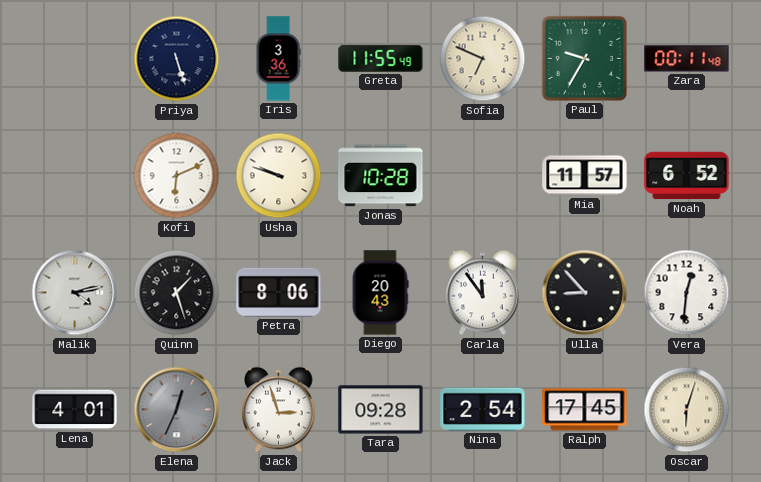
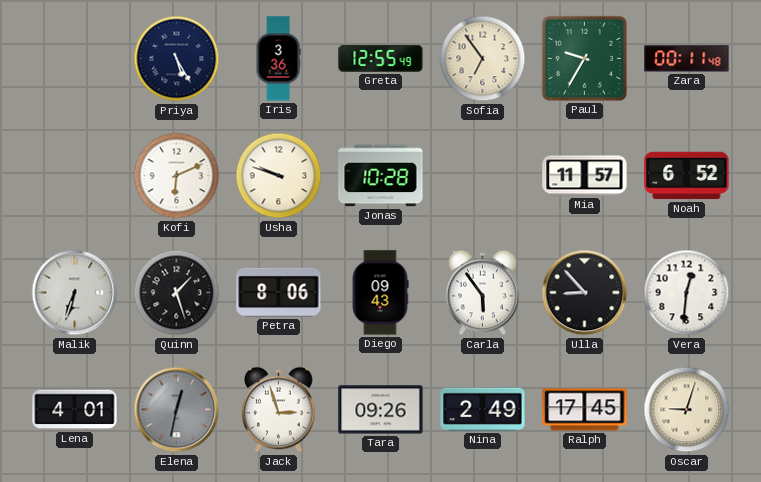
Priya: 5:27 -> 5:25
Greta: 11:55 -> 12:55
Sofia: 6:49 -> 6:54
Malik: 4:13 -> 6:33
Diego: 20:43 -> 09:43
Carla: 11:54 -> 5:54
Elena: 12:34 -> 12:32
Tara: 09:28 -> 09:26
Nina: 2:54 -> 2:49
Oscar: 6:03 -> 9:03
